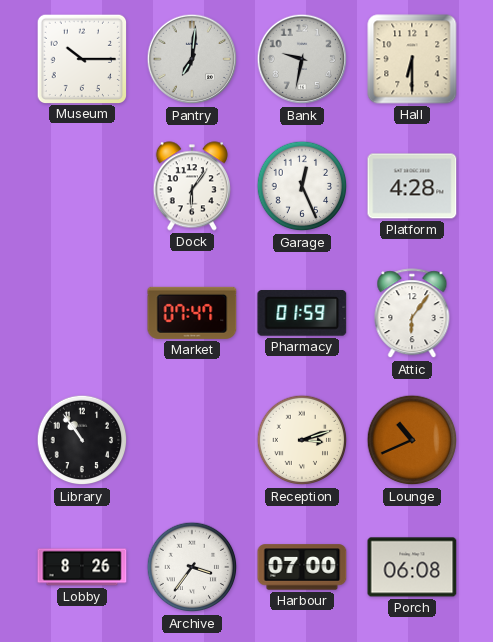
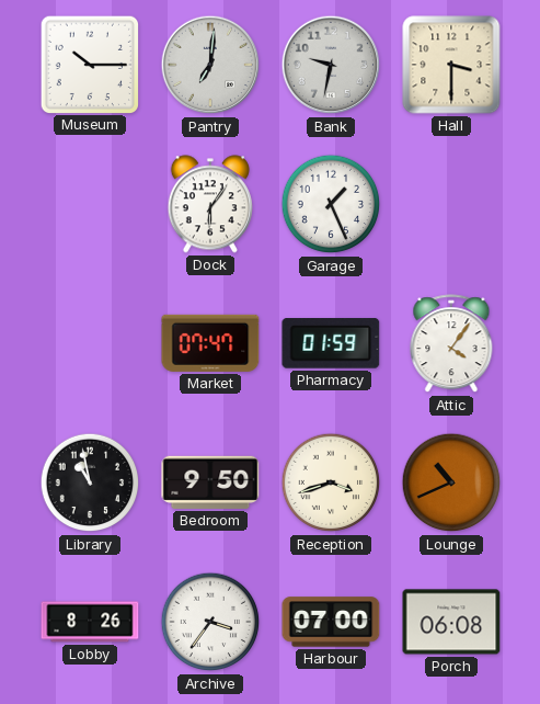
Hall: 6:30 -> 3:30
Garage: 12:26 -> 1:26
Platform: 4:28 -> none
Attic: 6:06 -> 4:06
Library: 10:54 -> 10:58
Bedroom: none -> 9:50
Reception: 3:12 -> 3:42
